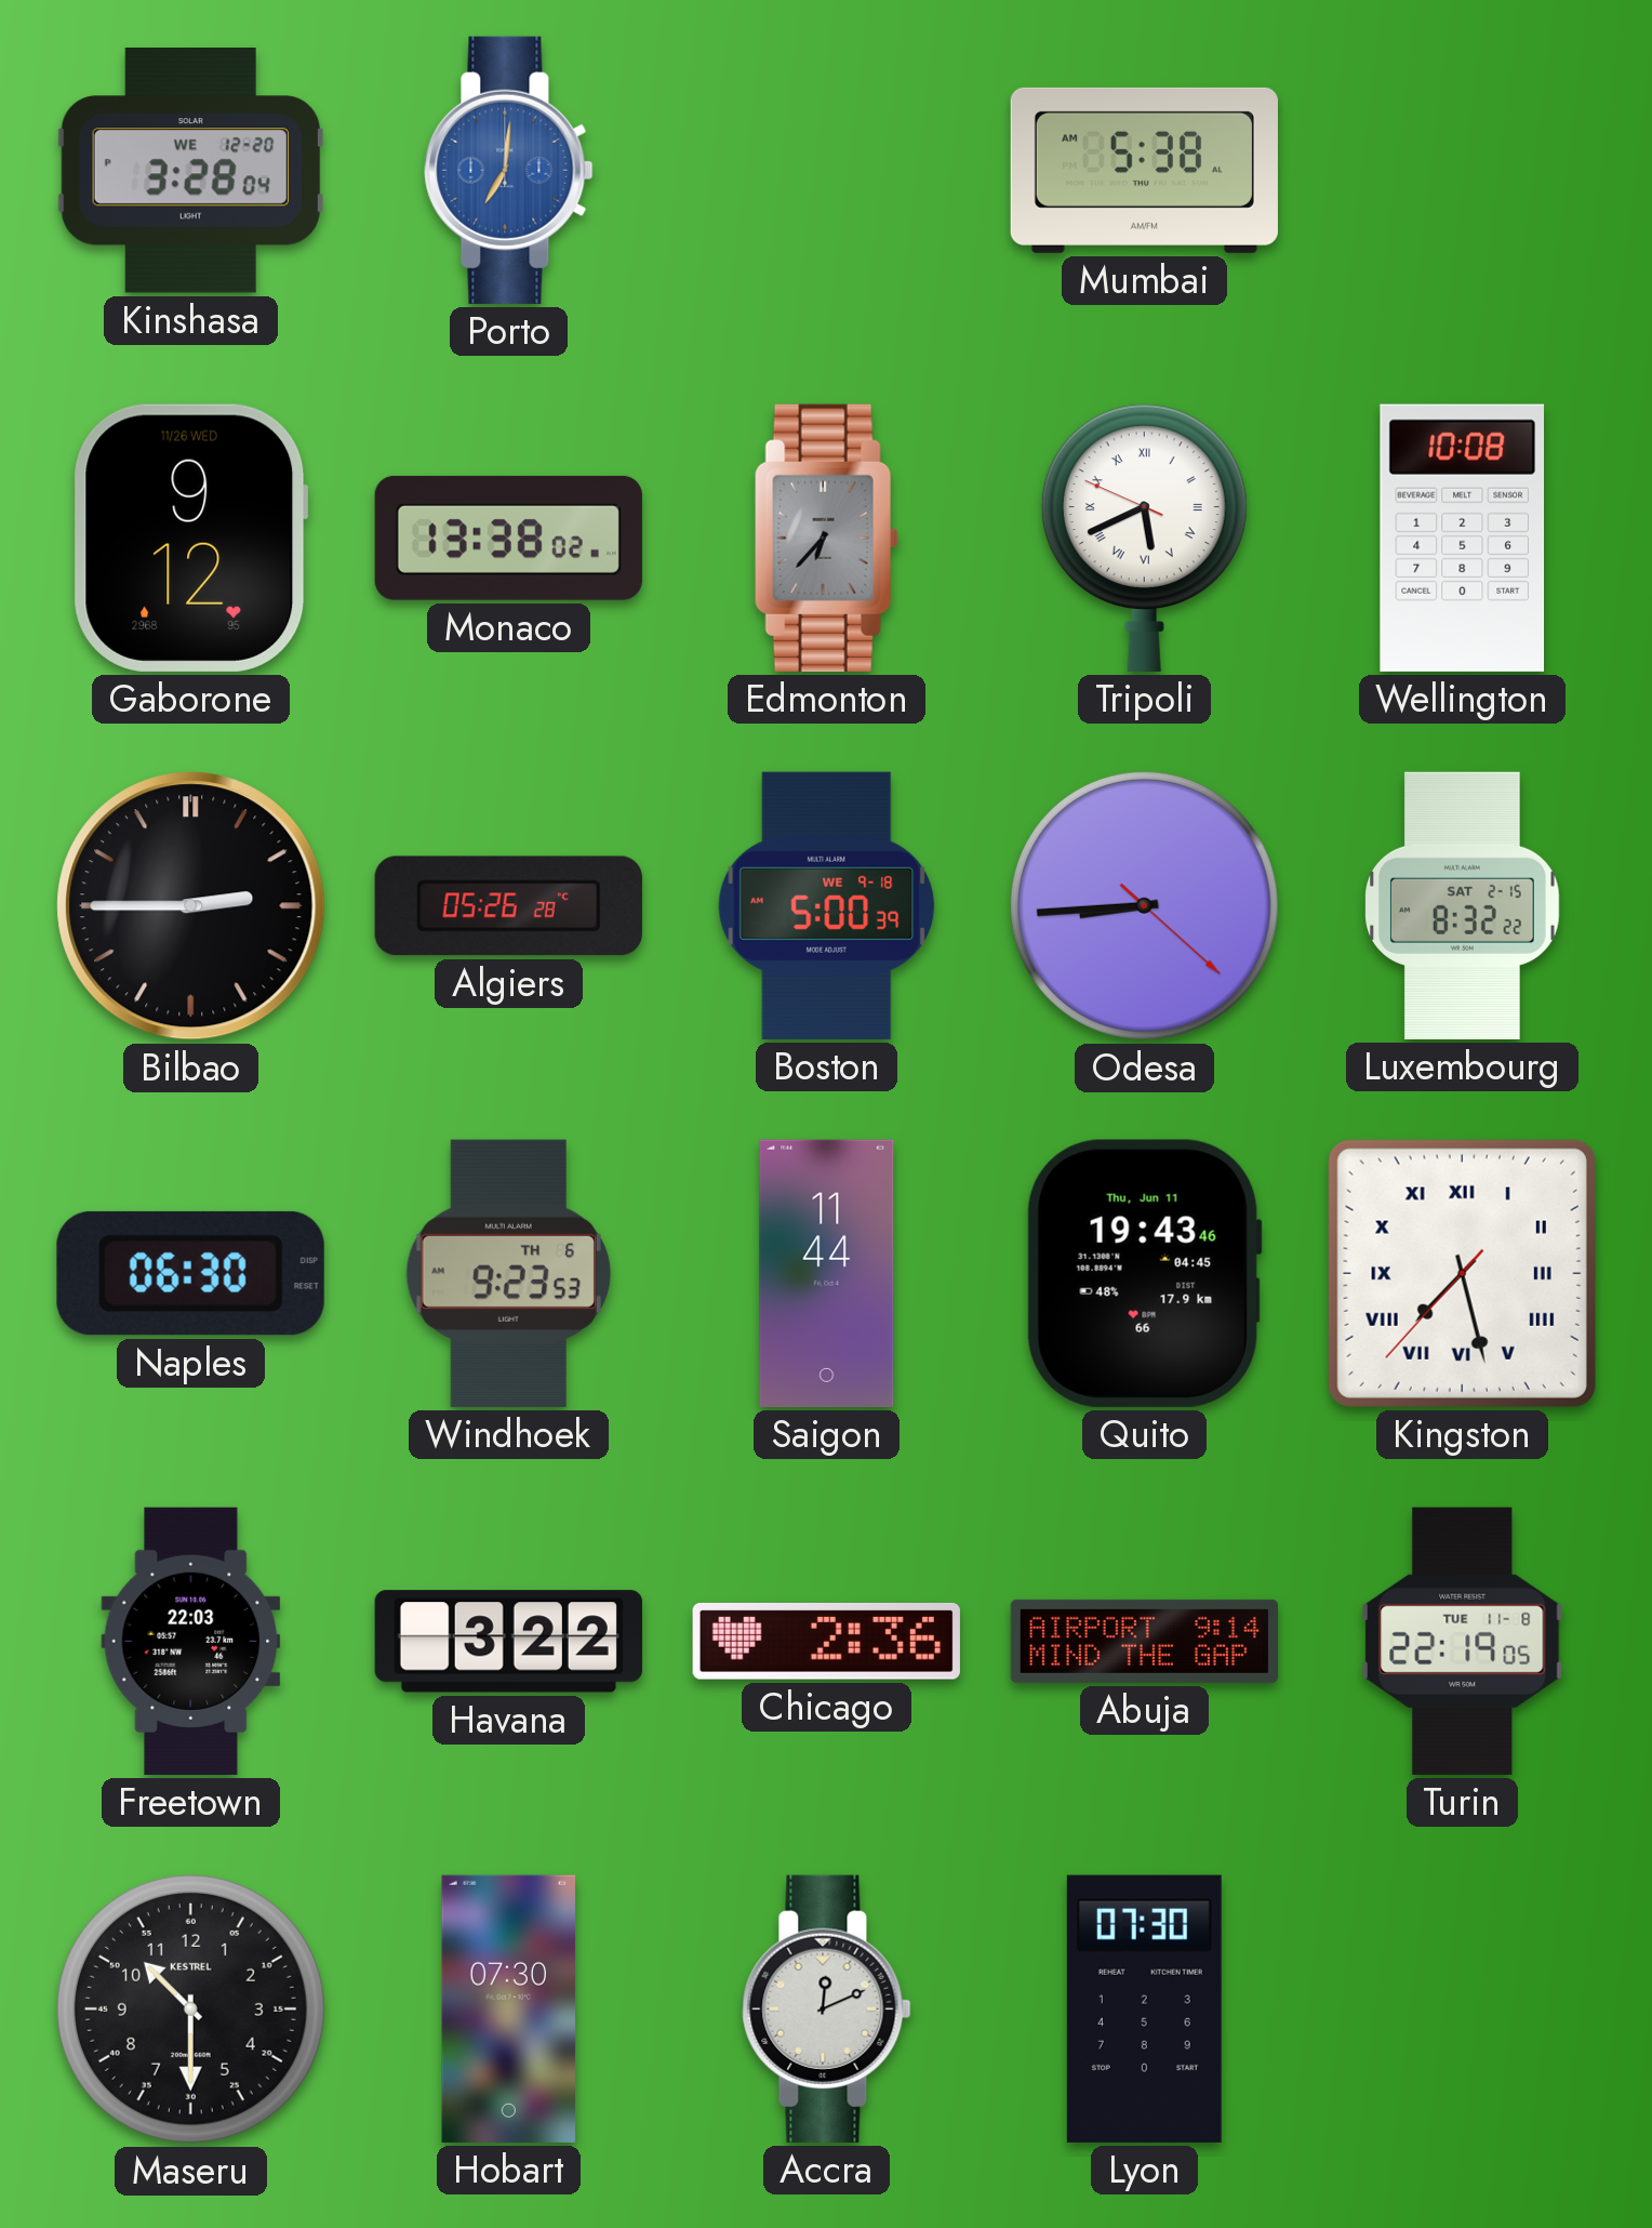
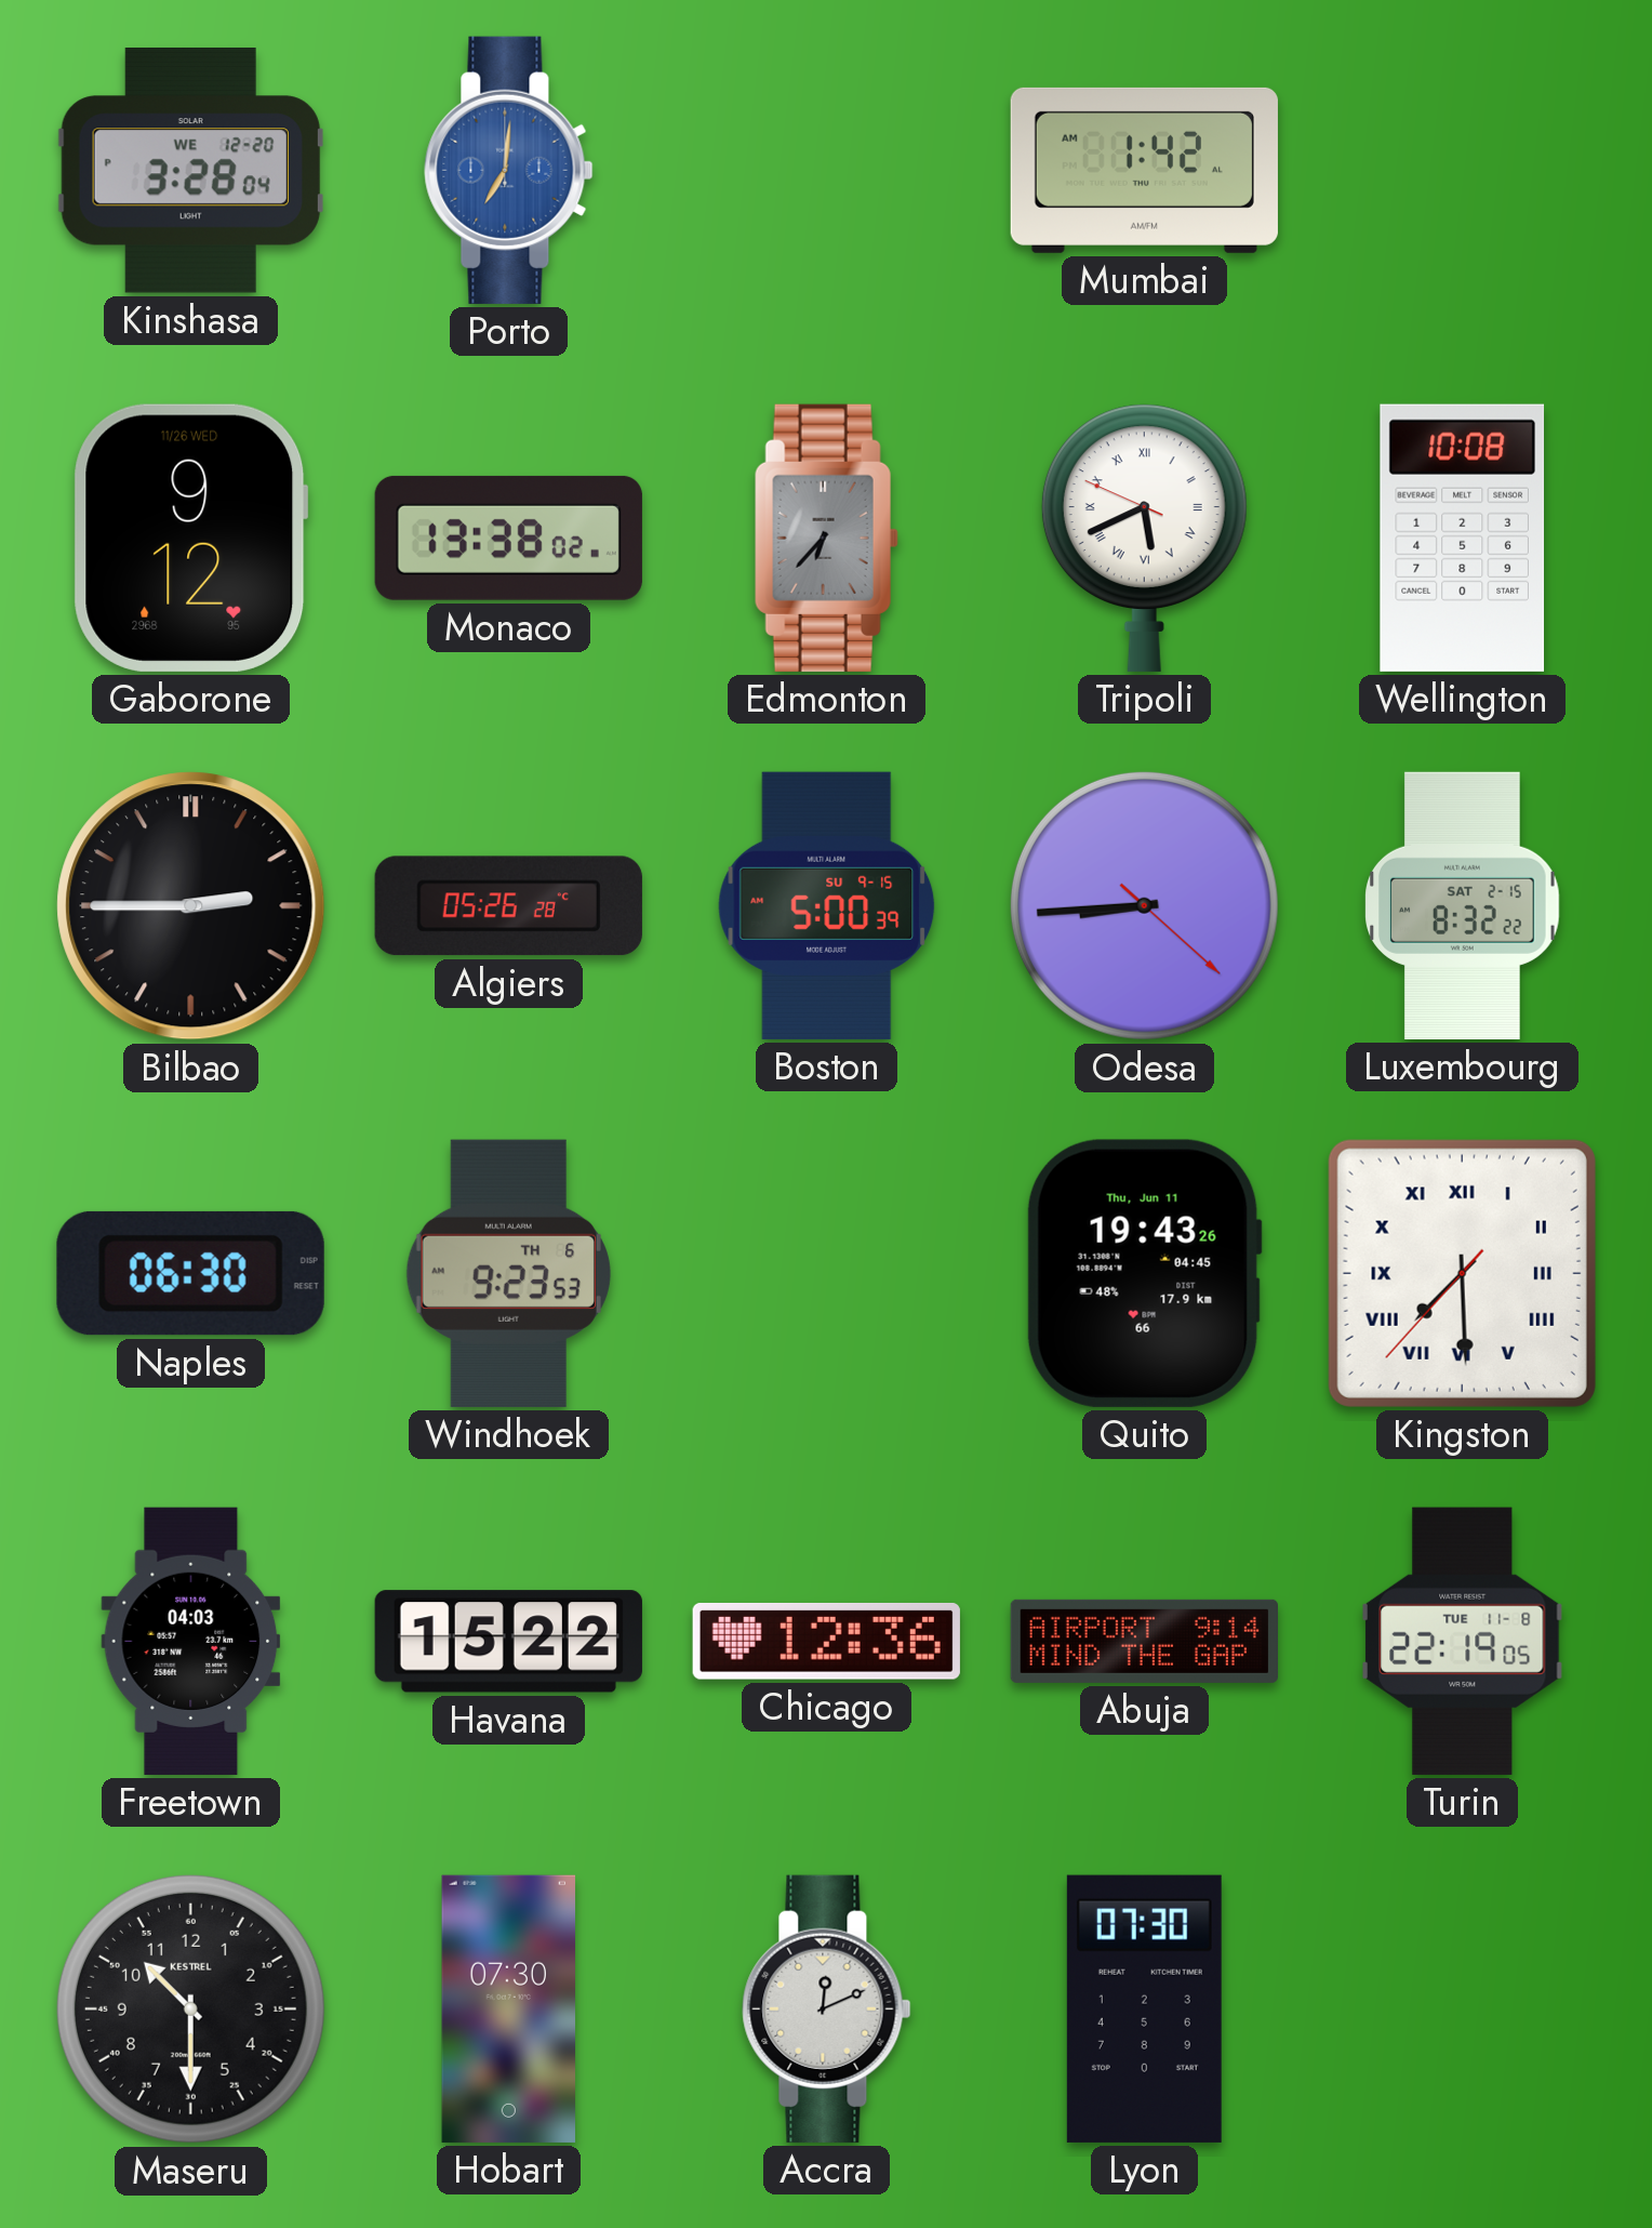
Mumbai: 5:38 -> 1:42
Boston date: WE 9-18 -> SU 9-15
Saigon: 11:44 -> none
Quito: 19:43:46 -> 19:43:26
Kingston: 7:27 -> 7:29
Freetown: 22:03 -> 04:03
Havana: 3:22 -> 15:22
Chicago: 2:36 -> 12:36
